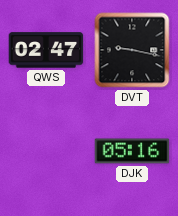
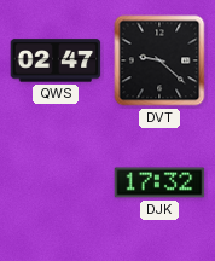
DVT: 9:17 -> 9:22
DJK: 05:16 -> 17:32
